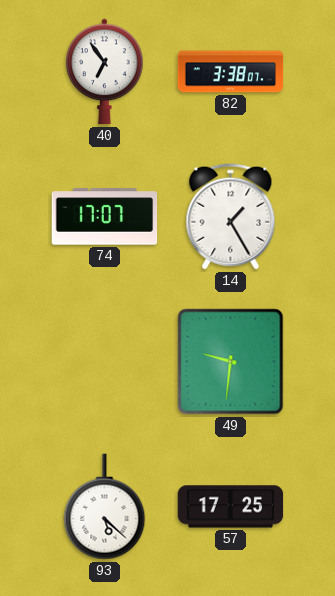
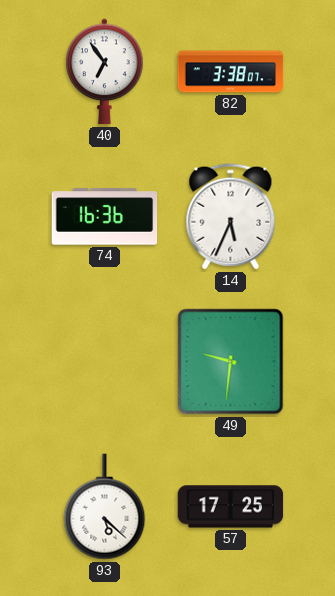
74: 17:07 -> 16:36
14: 1:25 -> 5:34
